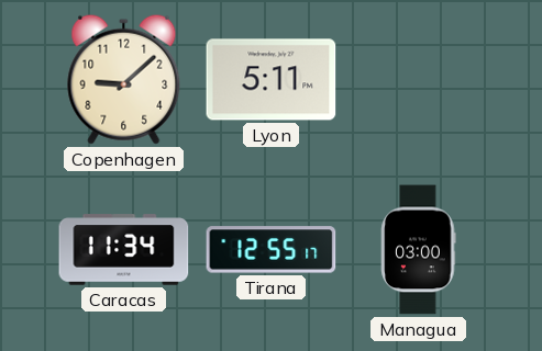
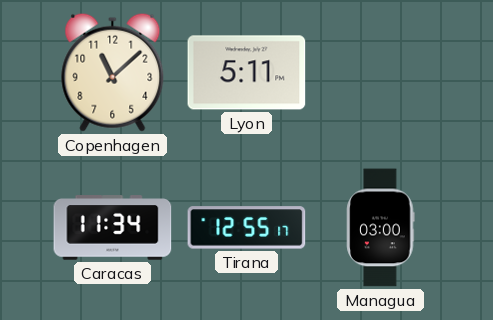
Copenhagen: 9:08 -> 11:08
